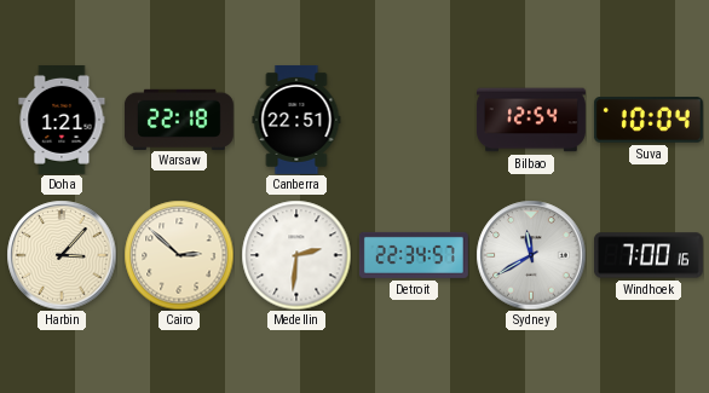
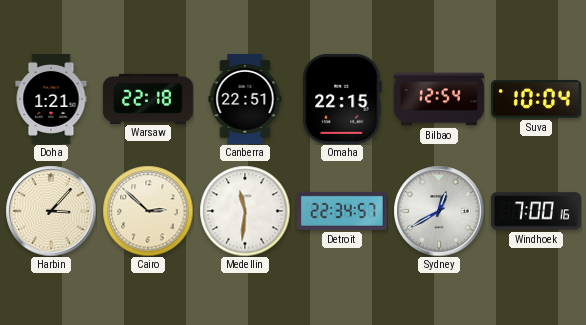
Omaha: none -> 22:15
Medellin: 2:31 -> 11:31
Sydney: 11:40 -> 12:40
